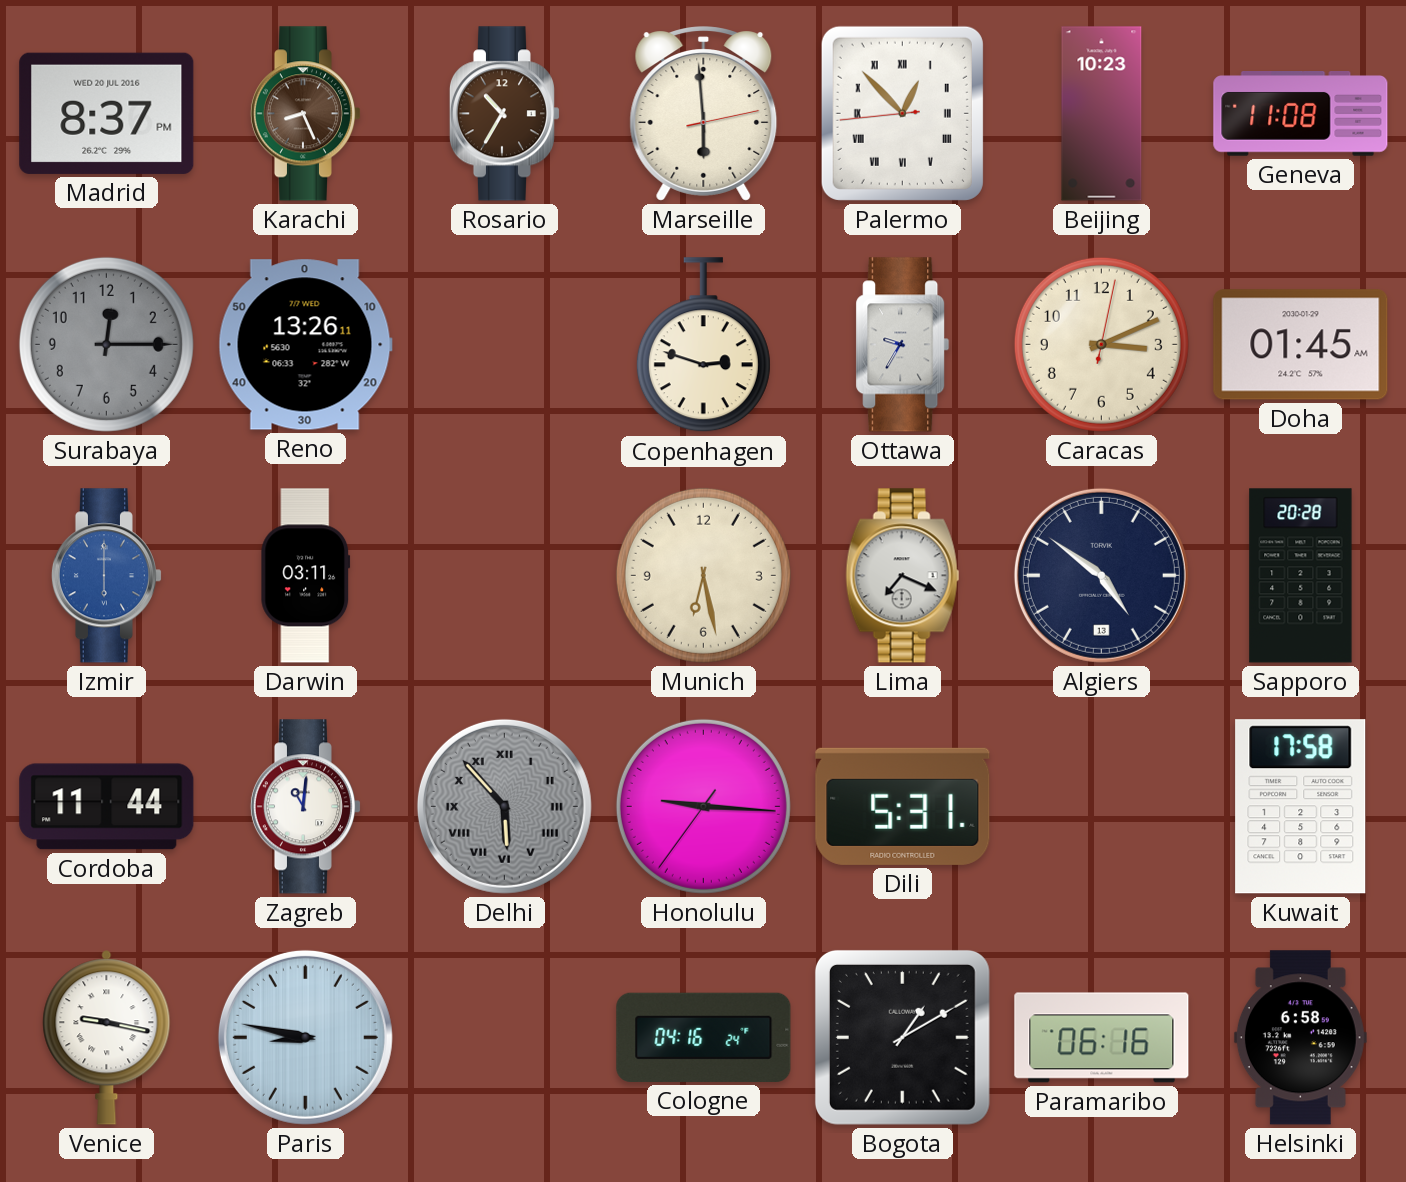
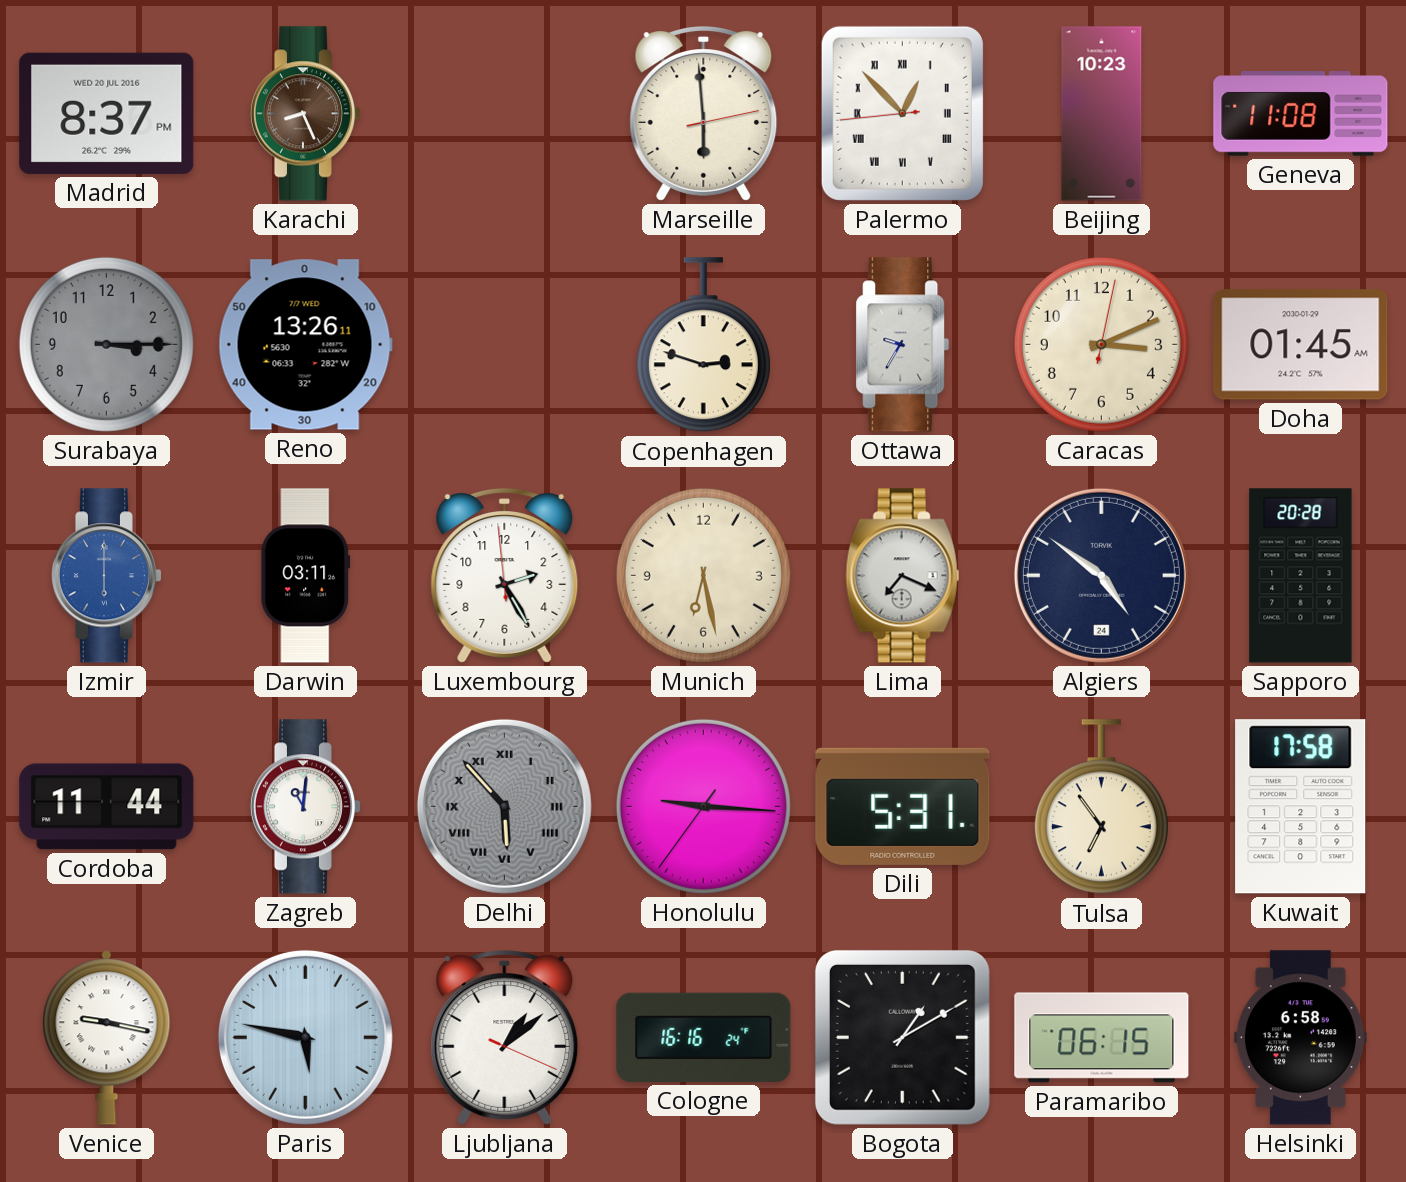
Rosario: 10:35 -> none
Surabaya: 12:15 -> 3:15
Luxembourg: none -> 2:24
Algiers date: 13 -> 24
Tulsa: none -> 6:54
Paris: 8:47 -> 5:47
Ljubljana: none -> 1:08
Cologne: 04:16 -> 16:16
Paramaribo: 06:16 -> 06:15
